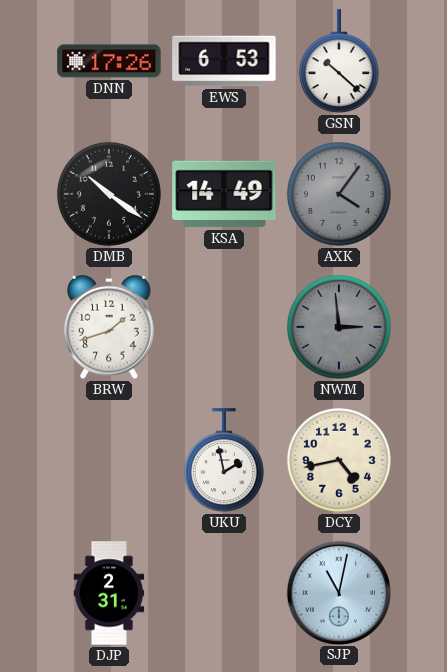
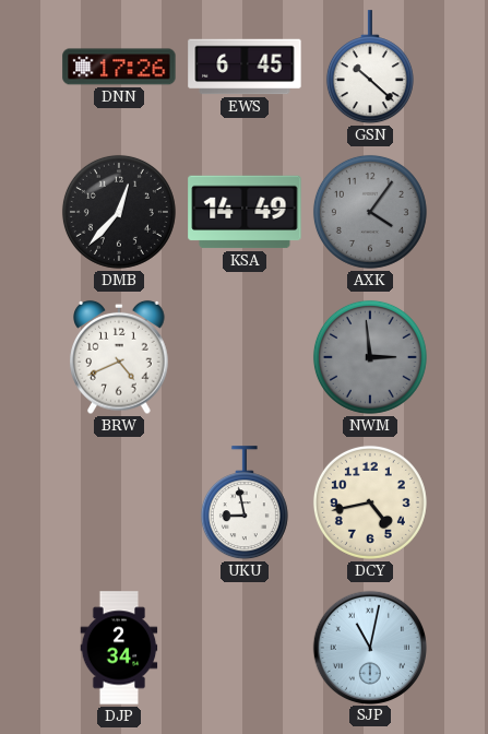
EWS: 6:53 -> 6:45
DMB: 10:21 -> 12:37
BRW: 1:42 -> 4:41
UKU: 1:58 -> 8:58
DJP: 2:31 -> 2:34
